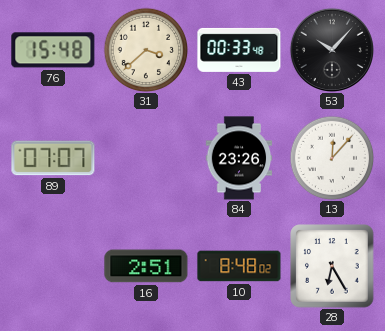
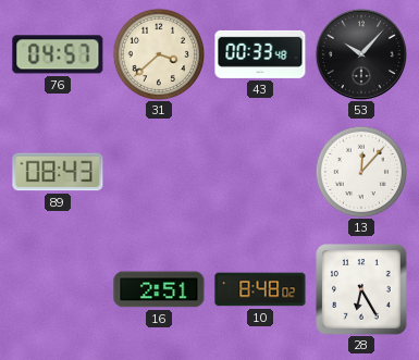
76: 15:48 -> 04:57
89: 07:07 -> 08:43
84: 23:26 -> none
